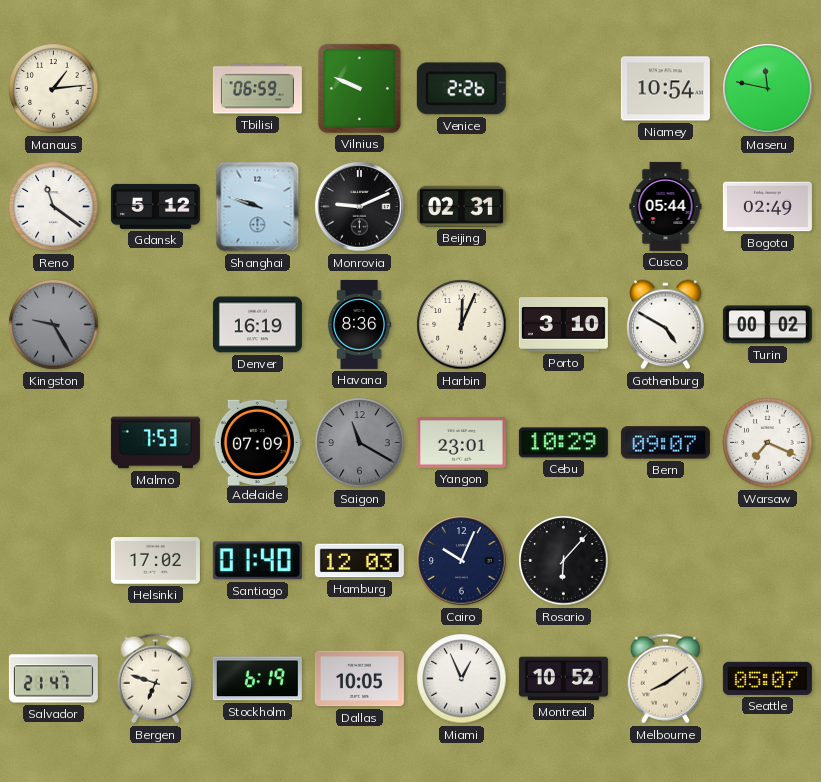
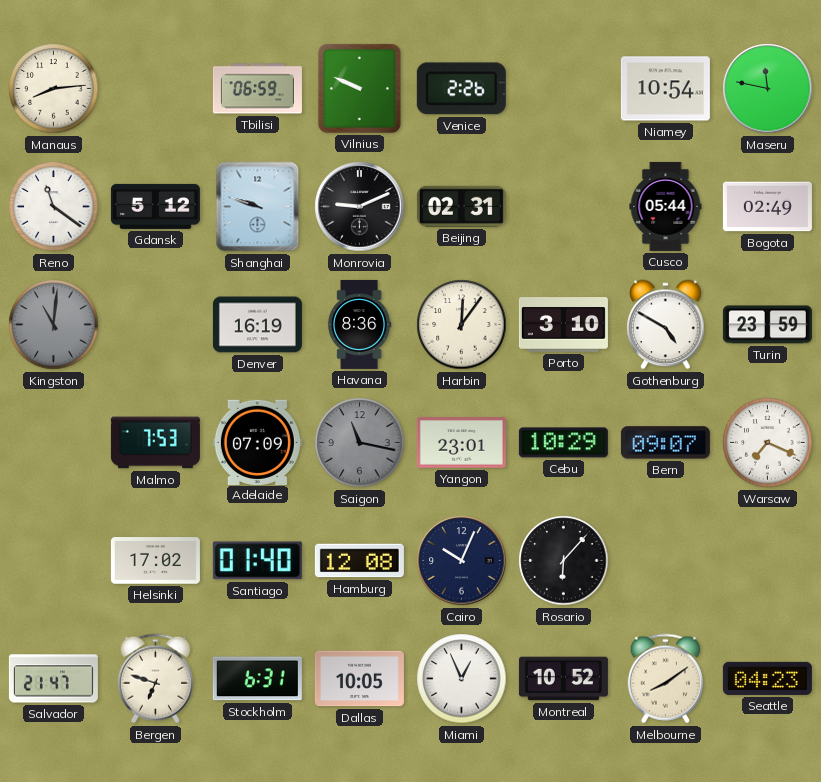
Manaus: 1:14 -> 8:14
Kingston: 9:25 -> 11:01
Harbin: 12:04 -> 12:06
Turin: 00:02 -> 23:59
Saigon: 11:20 -> 11:17
Hamburg: 12:03 -> 12:08
Stockholm: 6:19 -> 6:31
Seattle: 05:07 -> 04:23
